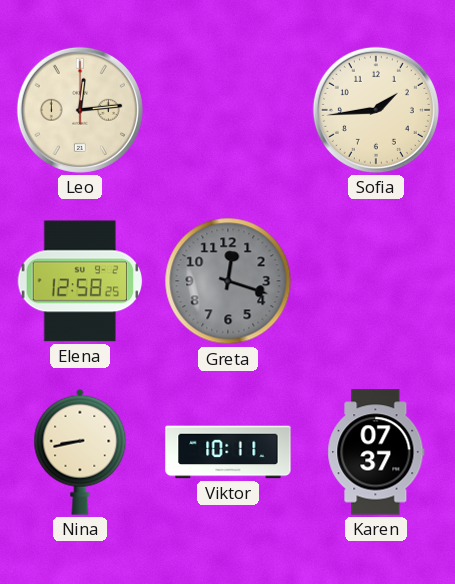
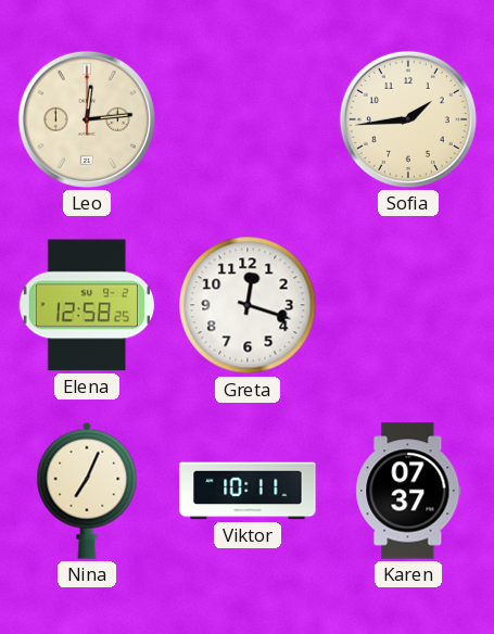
Greta dial: grey -> white
Nina: 8:43 -> 7:04
